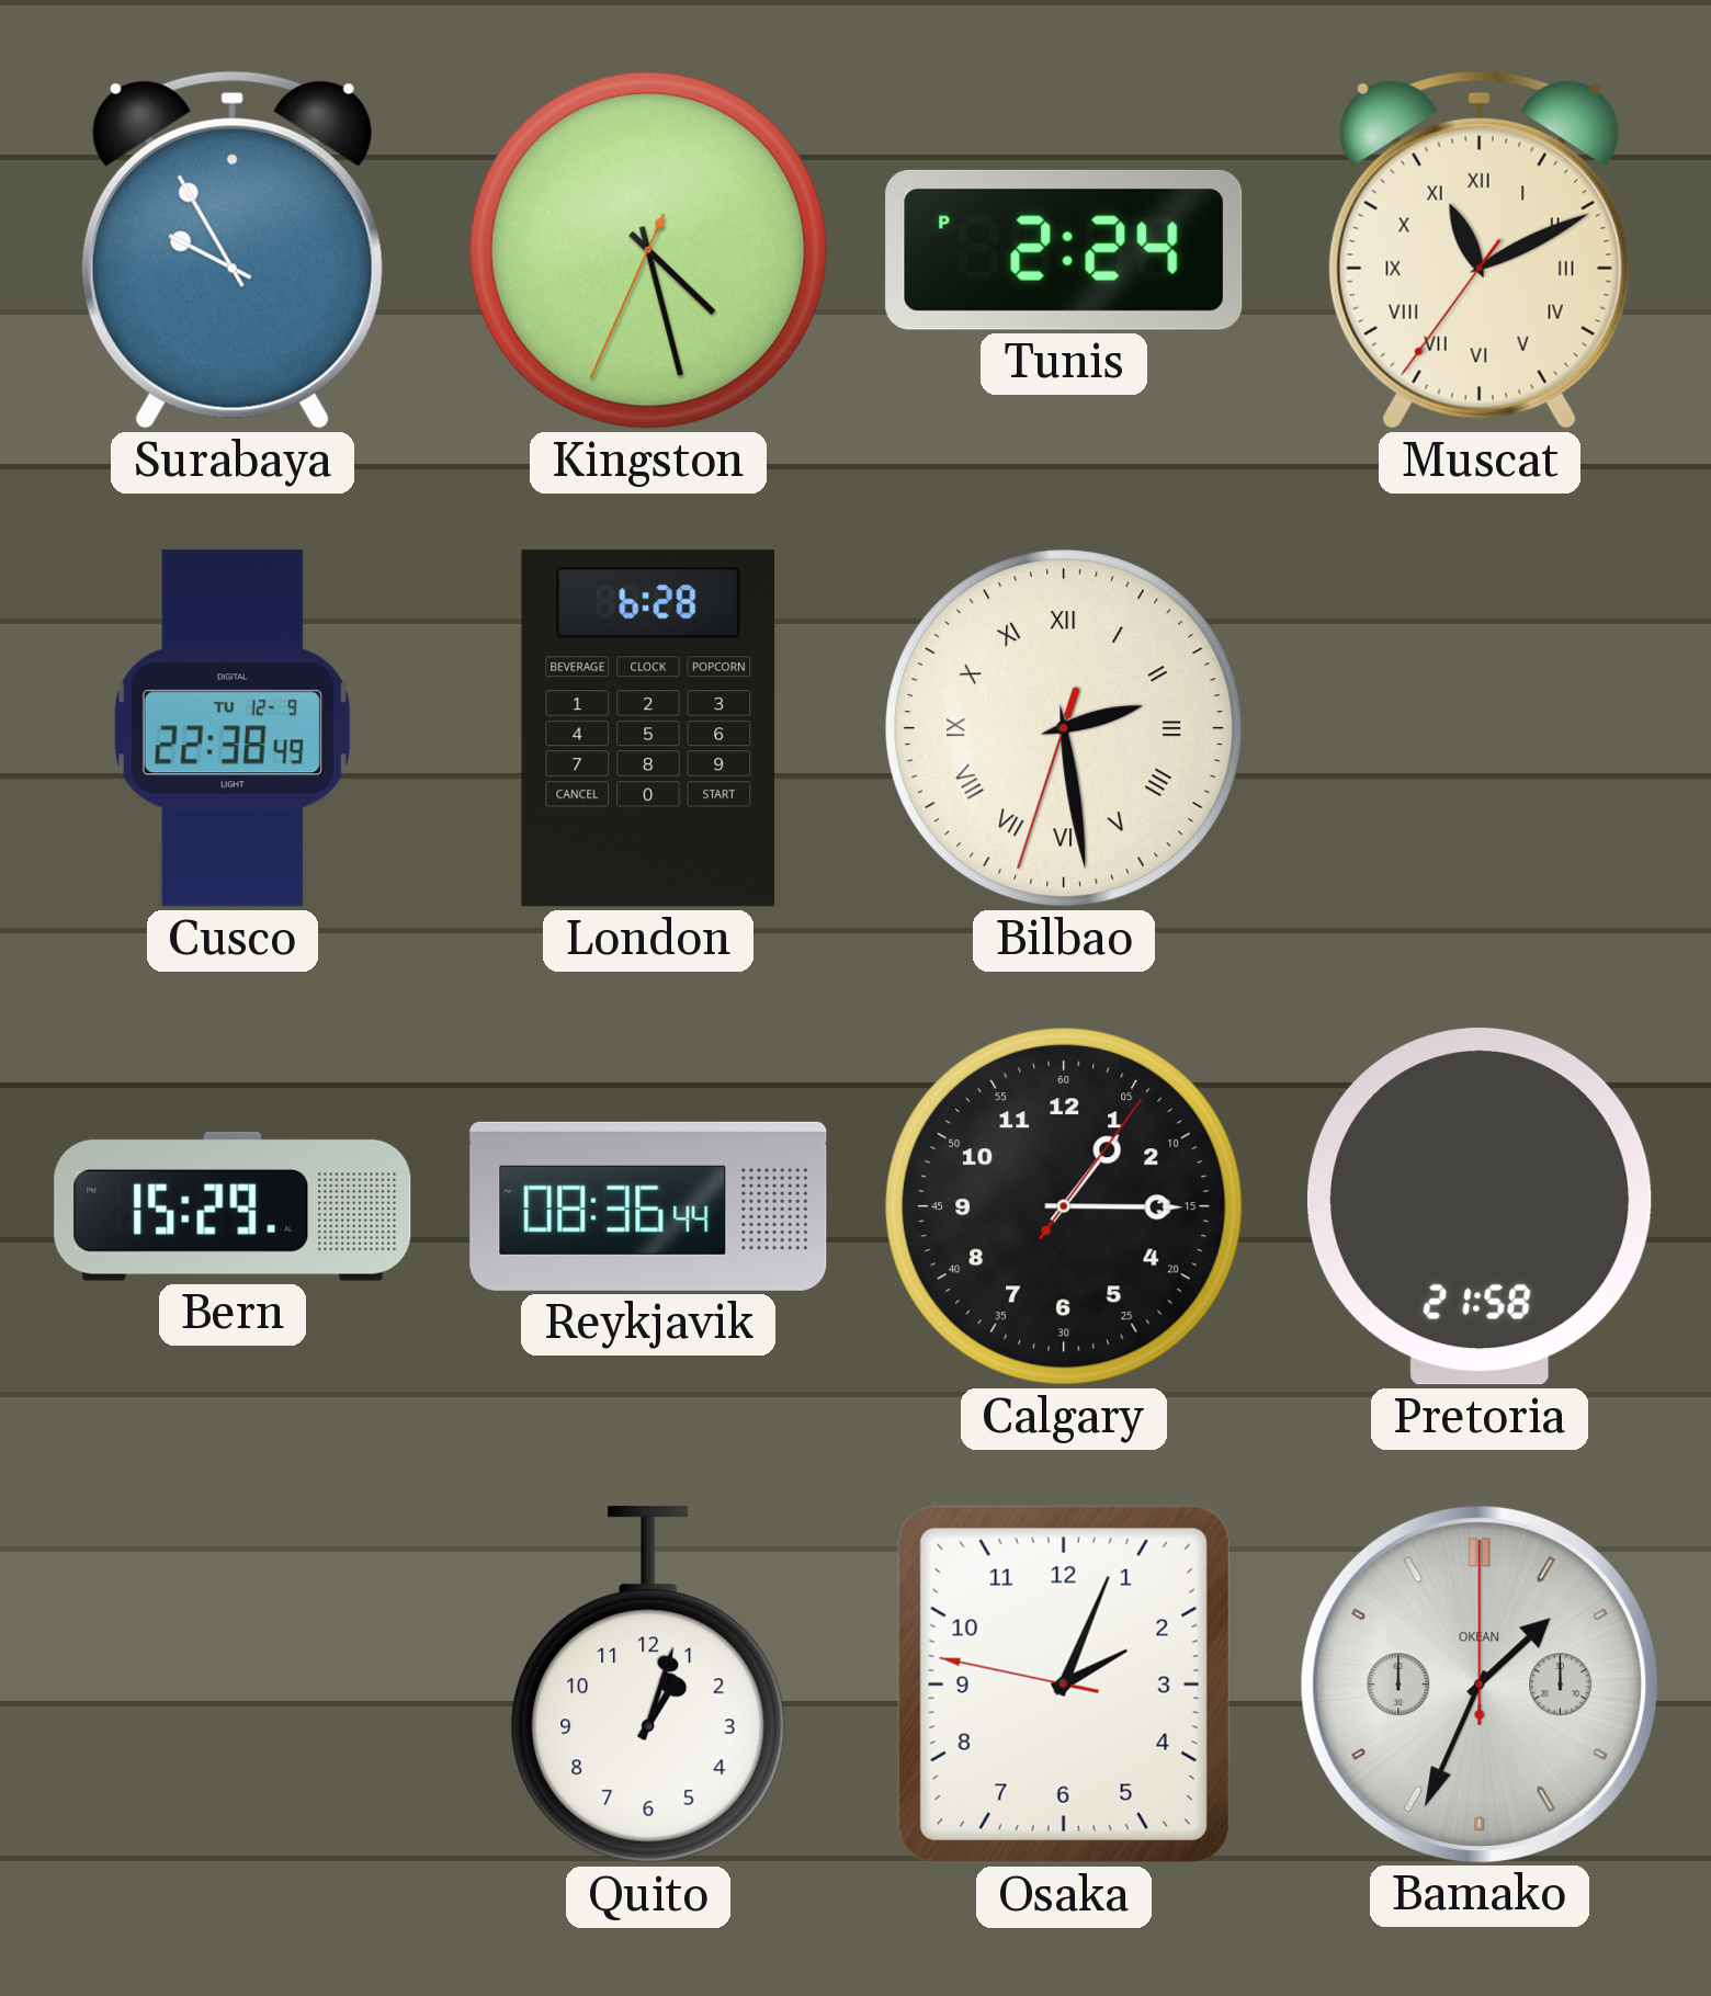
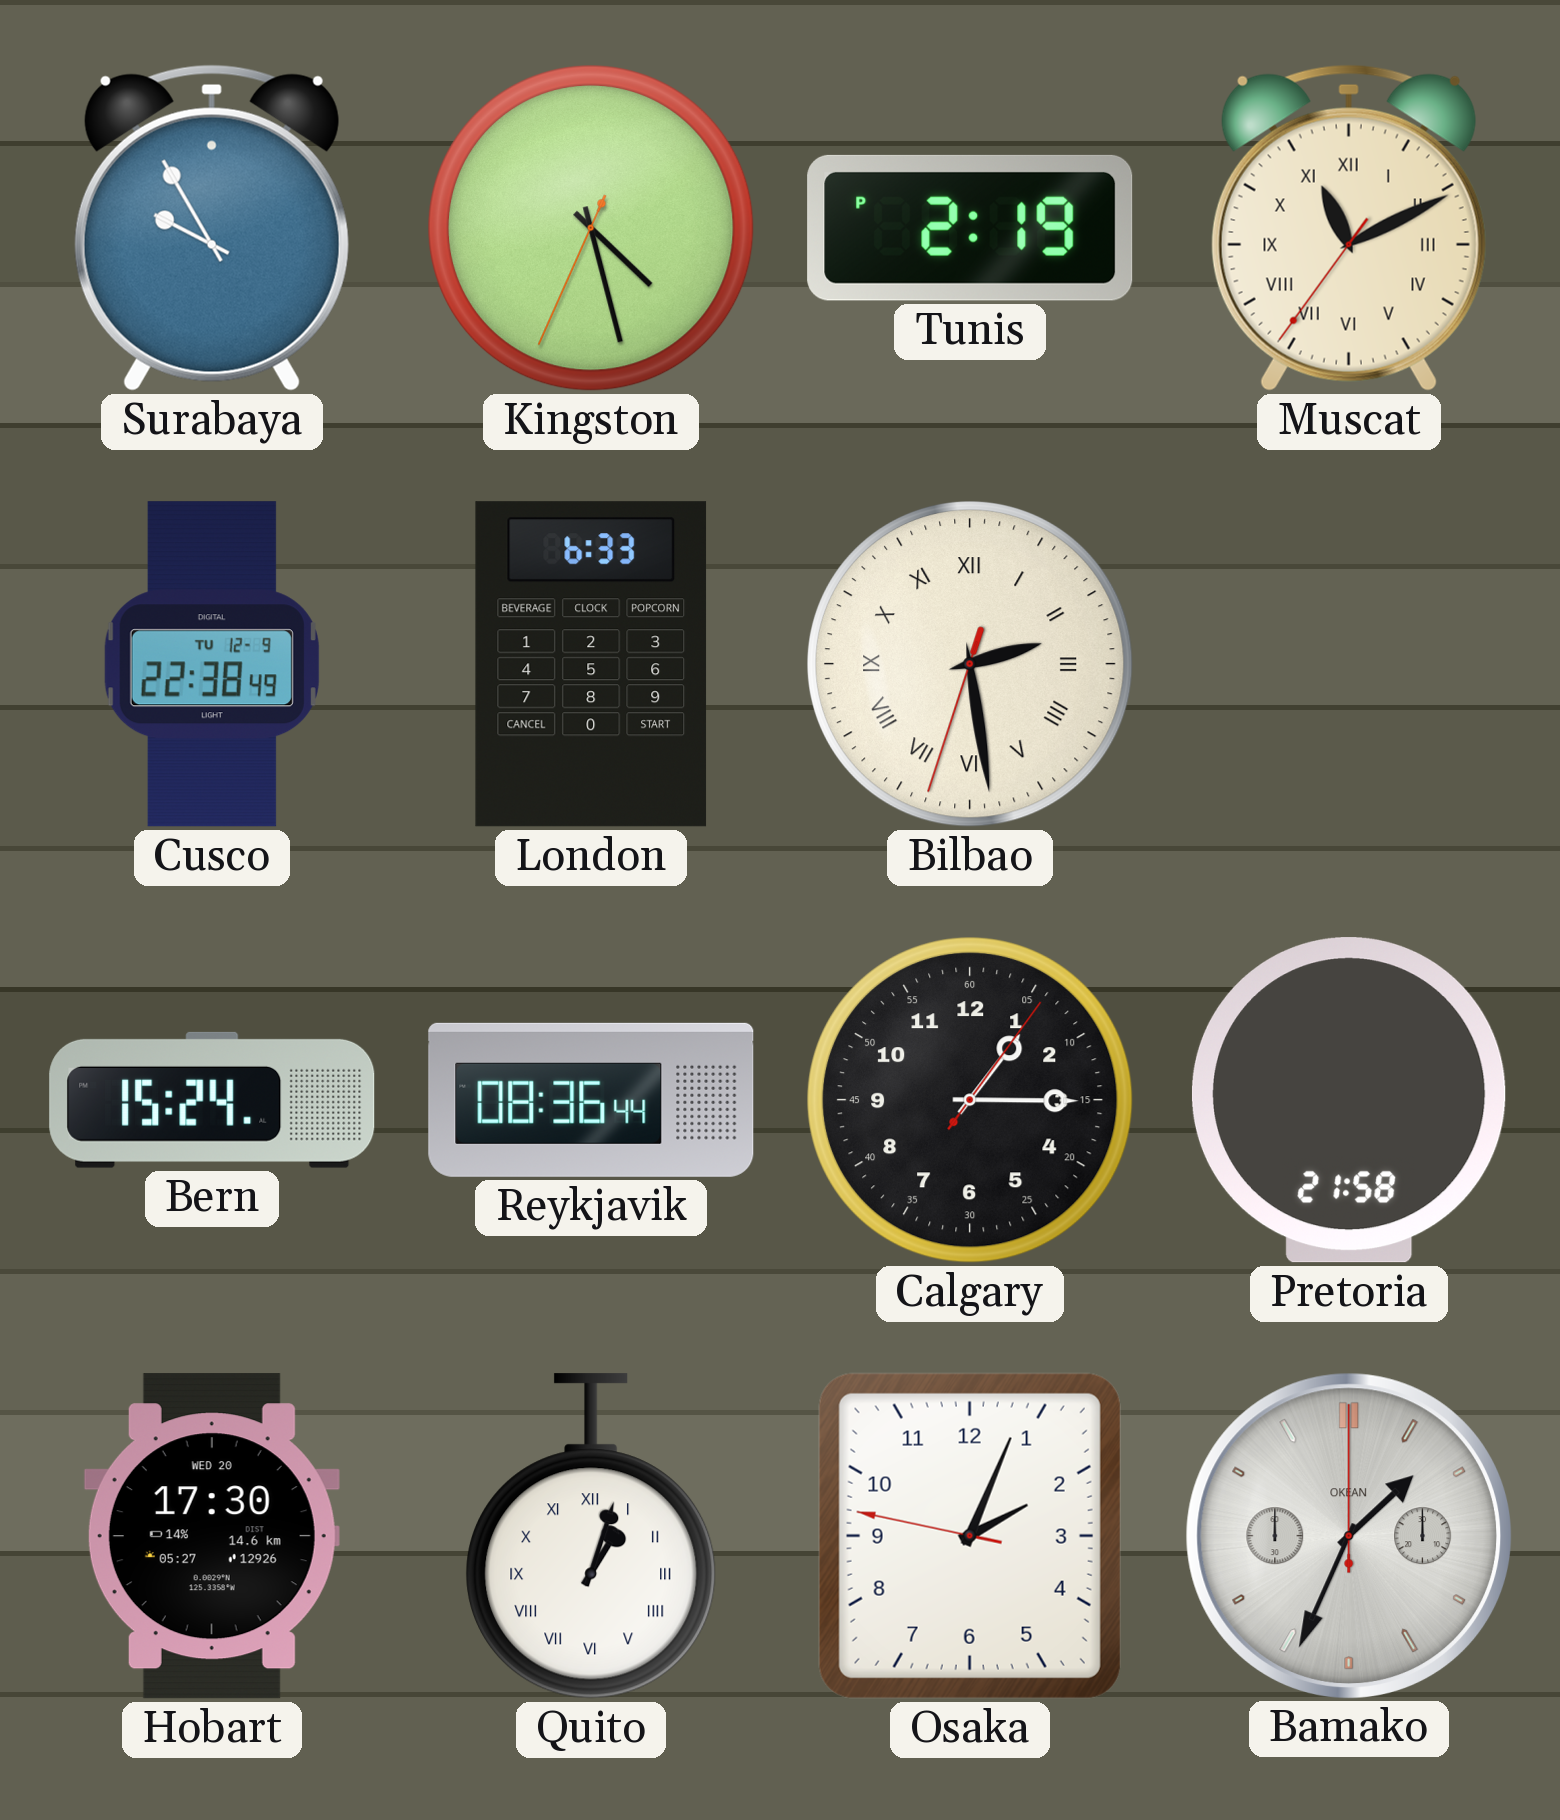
Tunis: 2:24 -> 2:19
London: 6:28 -> 6:33
Bern: 15:29 -> 15:24
Hobart: none -> 17:30
Quito numerals: Arabic -> Roman
